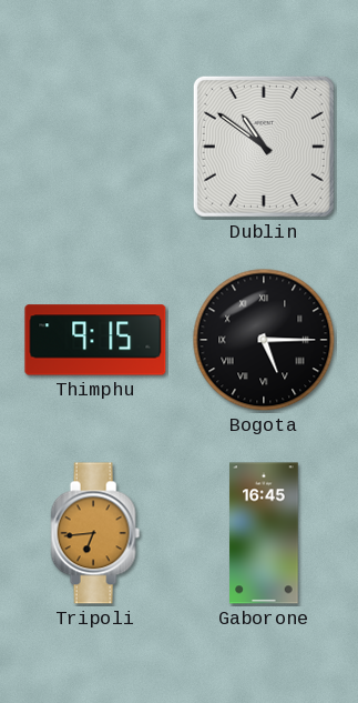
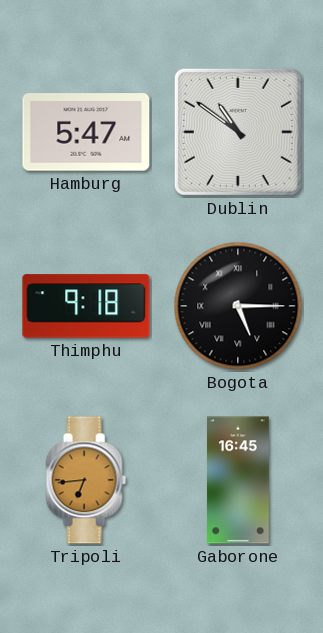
Hamburg: none -> 5:47
Thimphu: 9:15 -> 9:18
